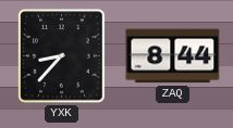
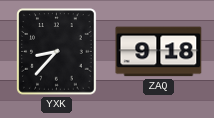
ZAQ: 8:44 -> 9:18
